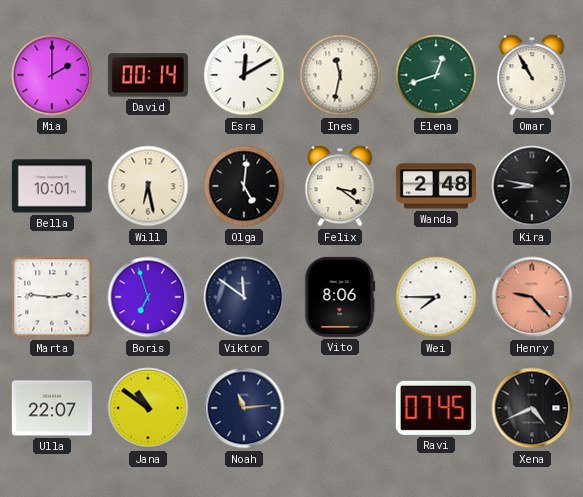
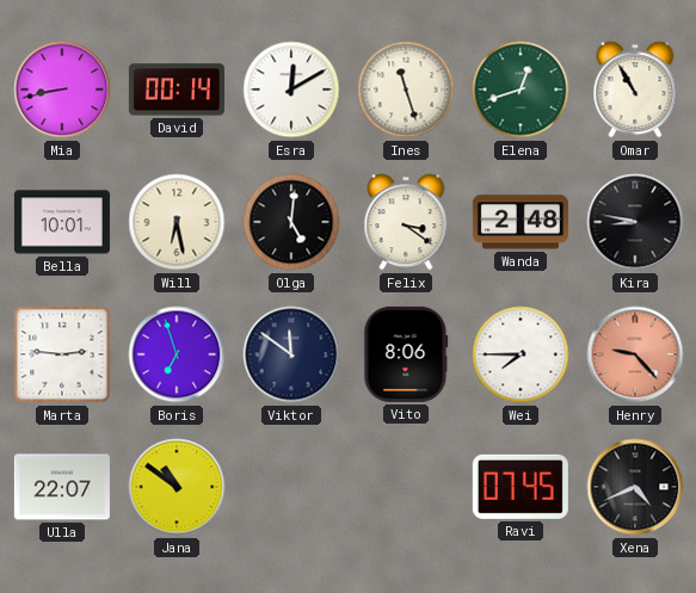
Mia: 2:00 -> 8:43
Ines: 11:32 -> 11:27
Noah: 11:14 -> none
